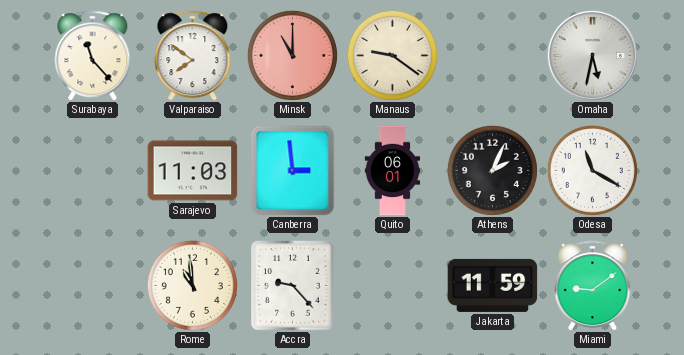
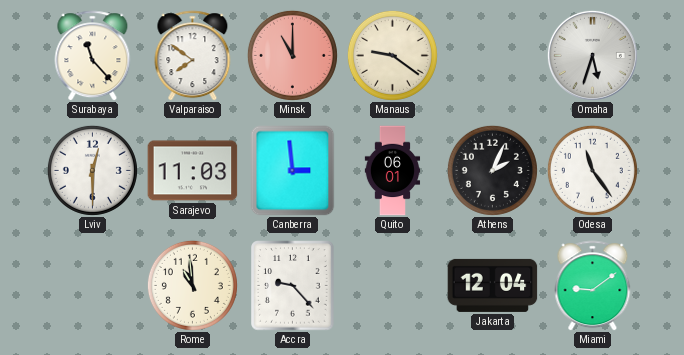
Omaha: 5:32 -> 5:33
Lviv: none -> 12:30
Odesa: 11:20 -> 11:24
Jakarta: 11:59 -> 12:04
